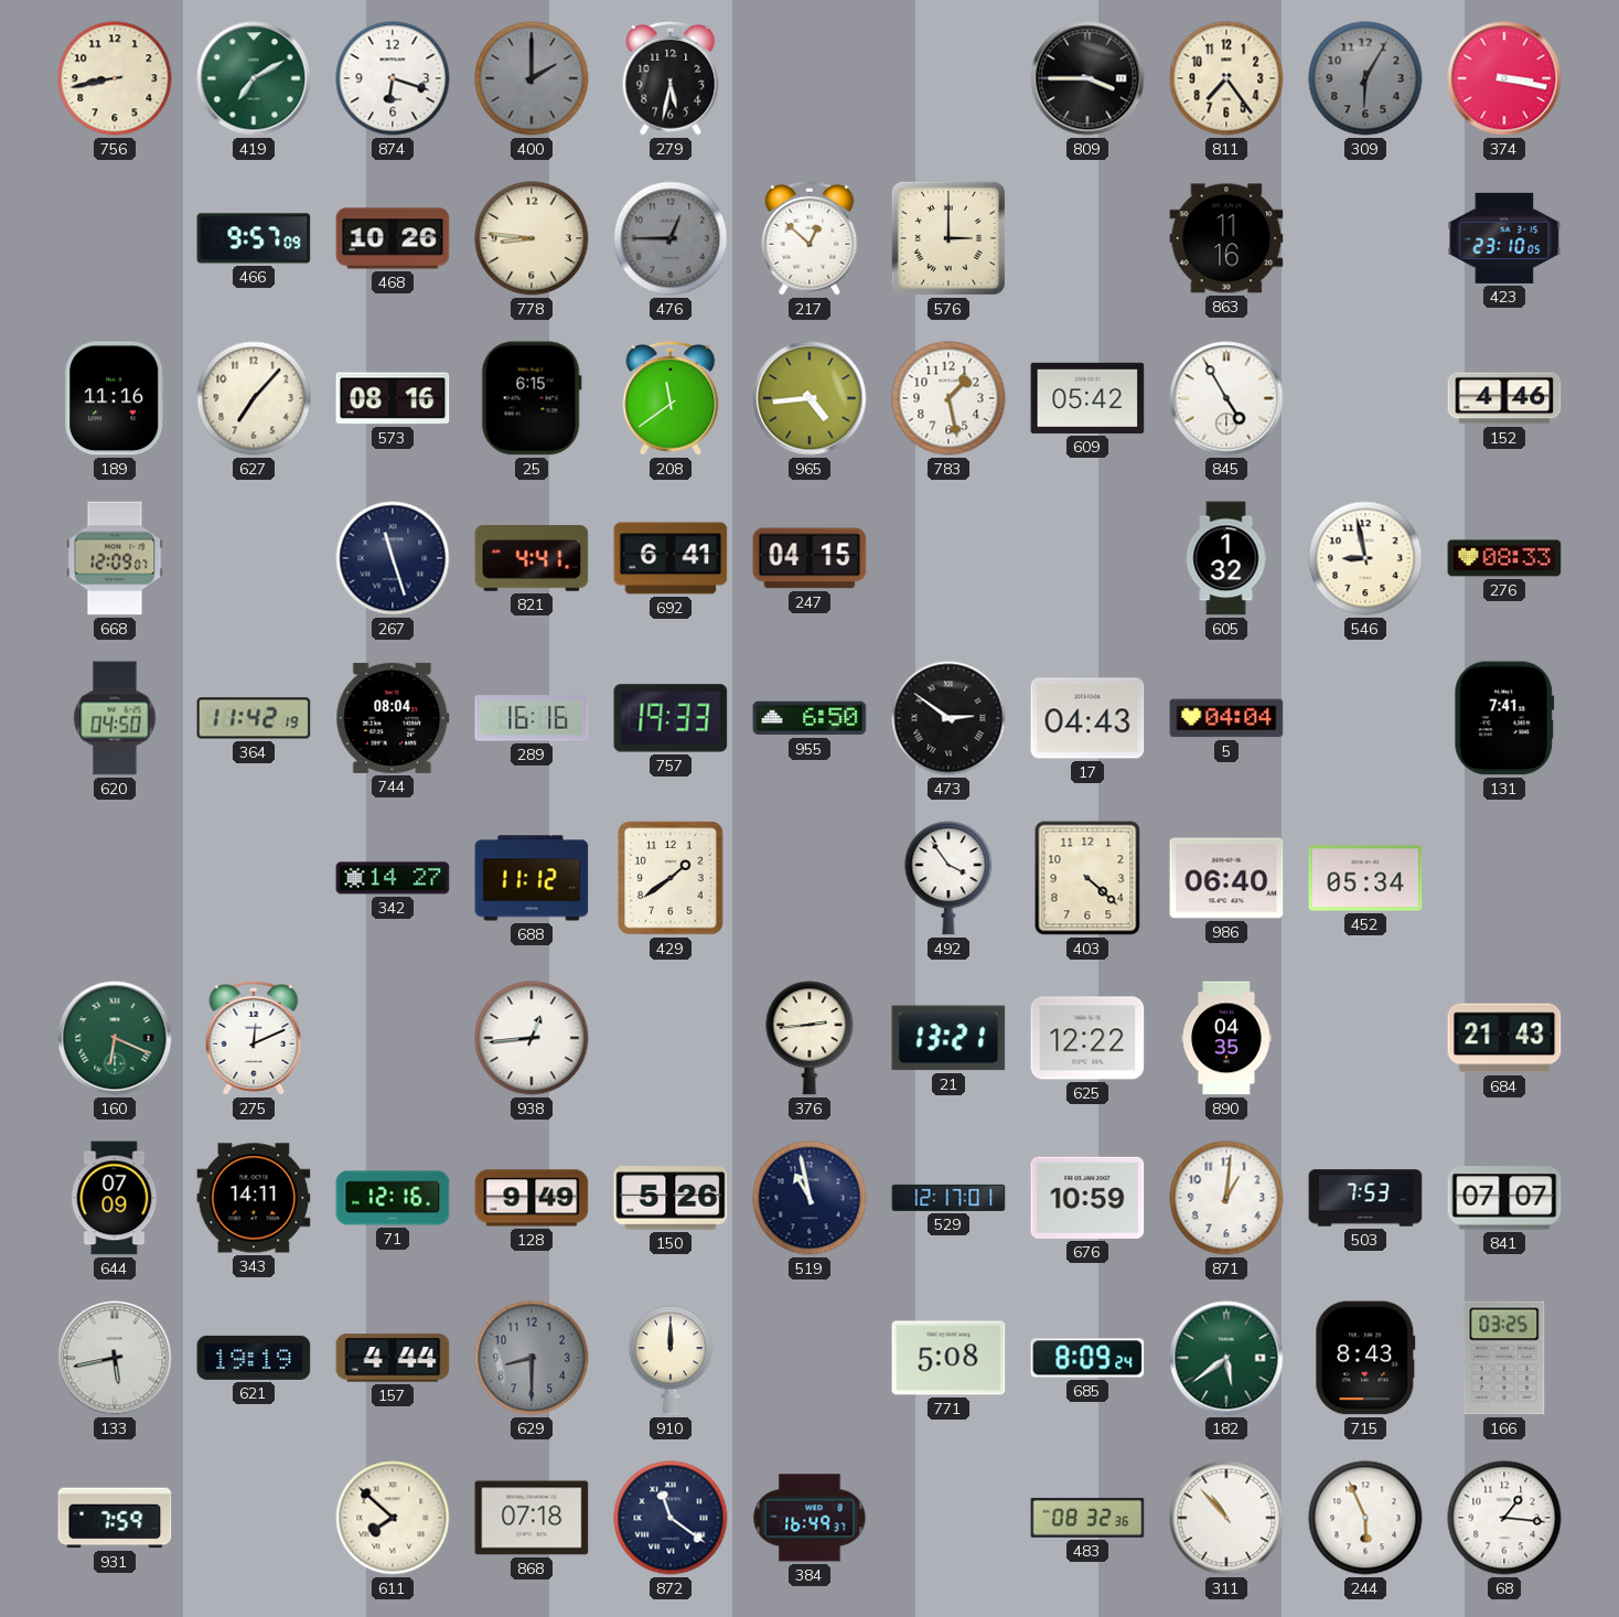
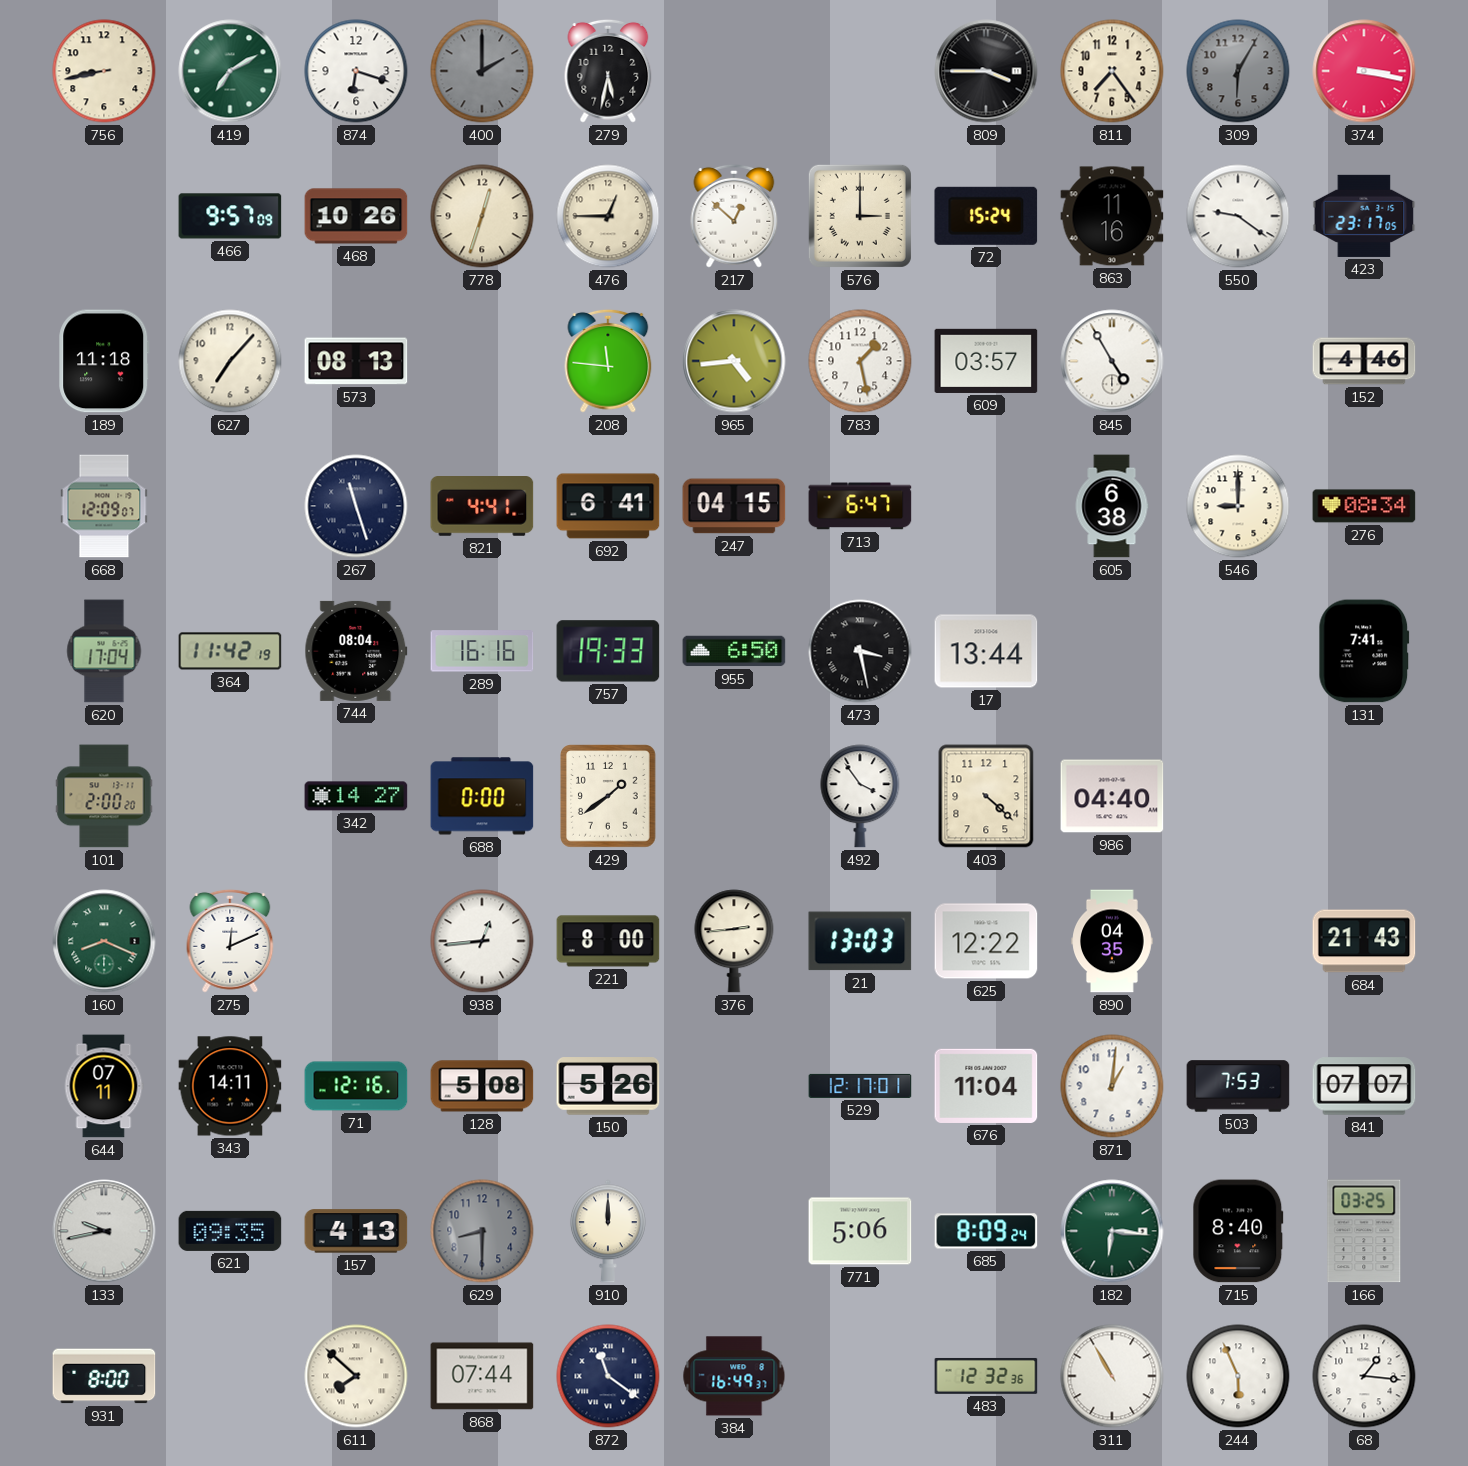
778: 8:46 -> 12:33
476 dial: grey -> cream
72: none -> 15:24
550: none -> 9:21
423: 23:10 -> 23:17
189: 11:16 -> 11:18
573: 08:16 -> 08:13
25: 6:15 -> none
208: 11:39 -> 11:46
609: 05:42 -> 03:57
713: none -> 6:47
605: 1:32 -> 6:38
546: 8:58 -> 9:00
276: 08:33 -> 08:34
620: 04:50 -> 17:04
473: 2:51 -> 3:28
17: 04:43 -> 13:44
5: 04:04 -> none
101: none -> 2:00
688: 11:12 -> 0:00
986: 06:40 -> 04:40
452: 05:34 -> none
160: 6:19 -> 8:19
221: none -> 8:00
21: 13:21 -> 13:03
644: 07:09 -> 07:11
128: 9:49 -> 5:08
519: 10:58 -> none
676: 10:59 -> 11:04
133: 5:43 -> 9:43
621: 19:19 -> 09:35
157: 4:44 -> 4:13
771: 5:08 -> 5:06
182: 5:39 -> 6:16
715: 8:43 -> 8:40
931: 7:59 -> 8:00
868: 07:18 -> 07:44
483: 08:32 -> 12:32
311: 10:53 -> 10:55
